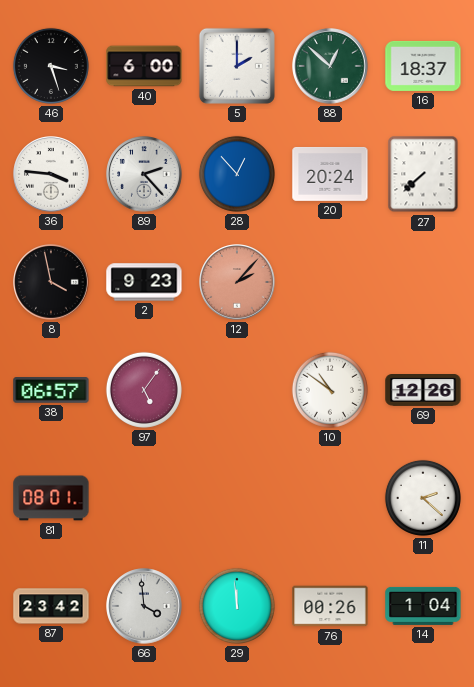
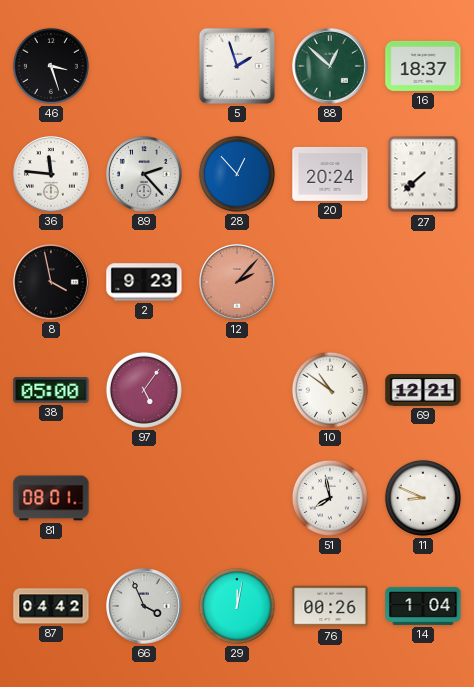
40: 6:00 -> none
5: 2:00 -> 1:57
36: 3:46 -> 11:46
38: 06:57 -> 05:00
69: 12:26 -> 12:21
51: none -> 7:58
11: 2:22 -> 8:49
87: 23:42 -> 04:42
66: 3:59 -> 3:56
29: 11:59 -> 12:02
